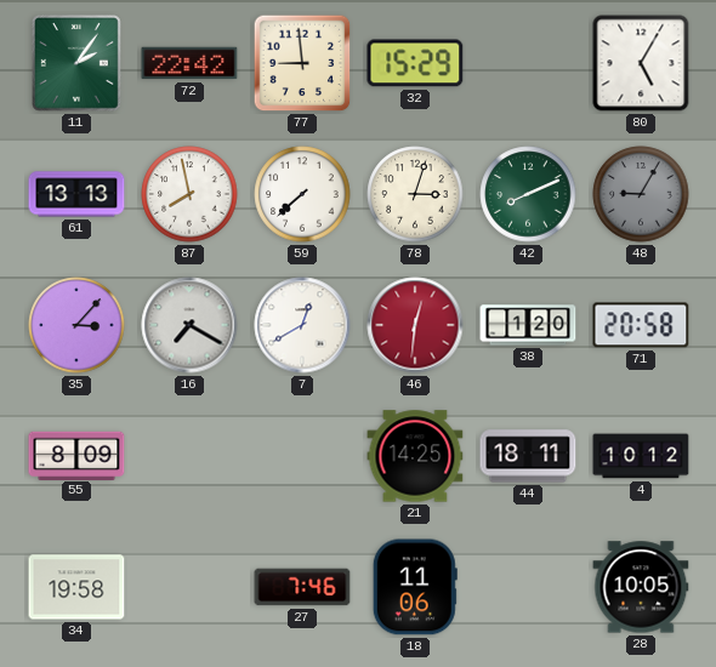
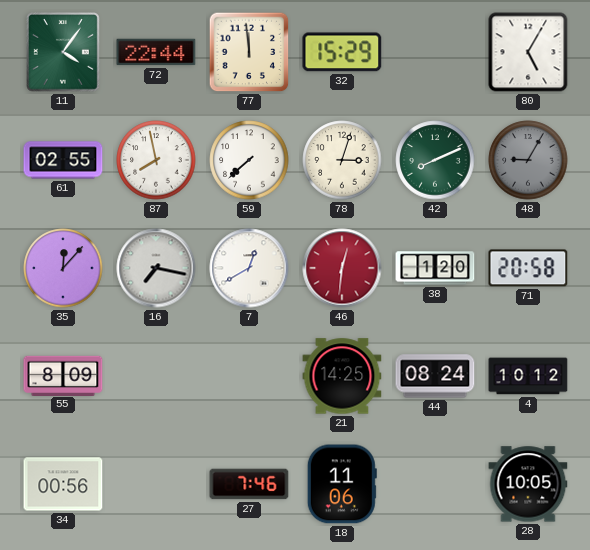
11: 2:06 -> 4:06
72: 22:42 -> 22:44
77: 8:59 -> 11:59
61: 13:13 -> 02:55
35: 3:07 -> 12:07
16: 7:20 -> 7:17
44: 18:11 -> 08:24
34: 19:58 -> 00:56
